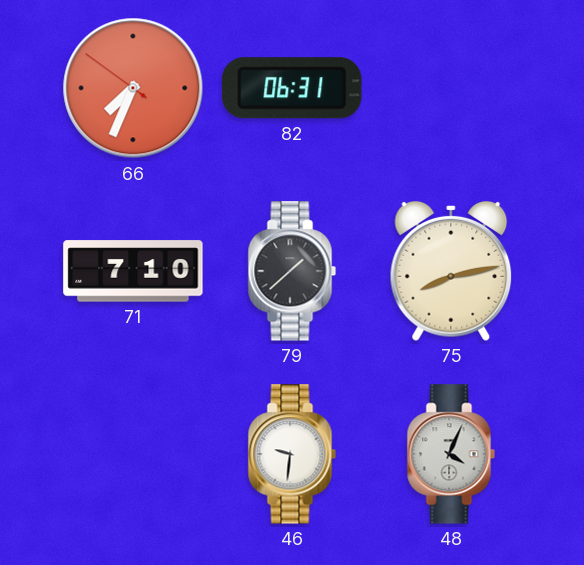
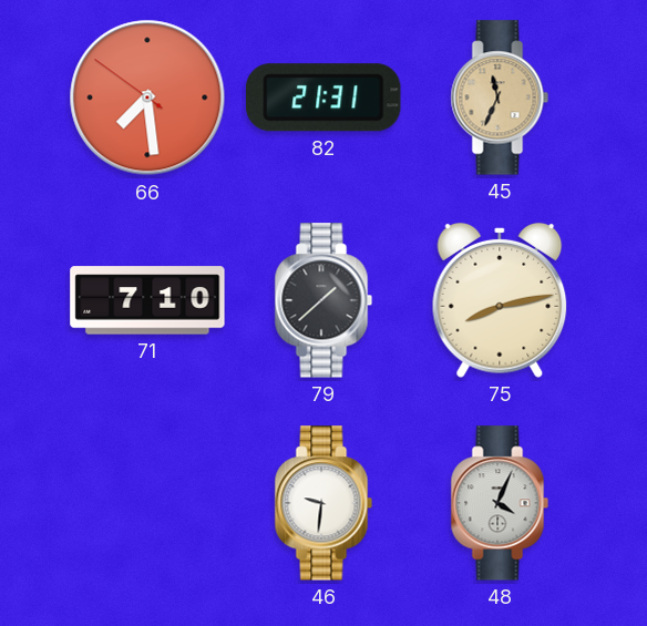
66: 7:33 -> 7:28
82: 06:31 -> 21:31
45: none -> 11:34
